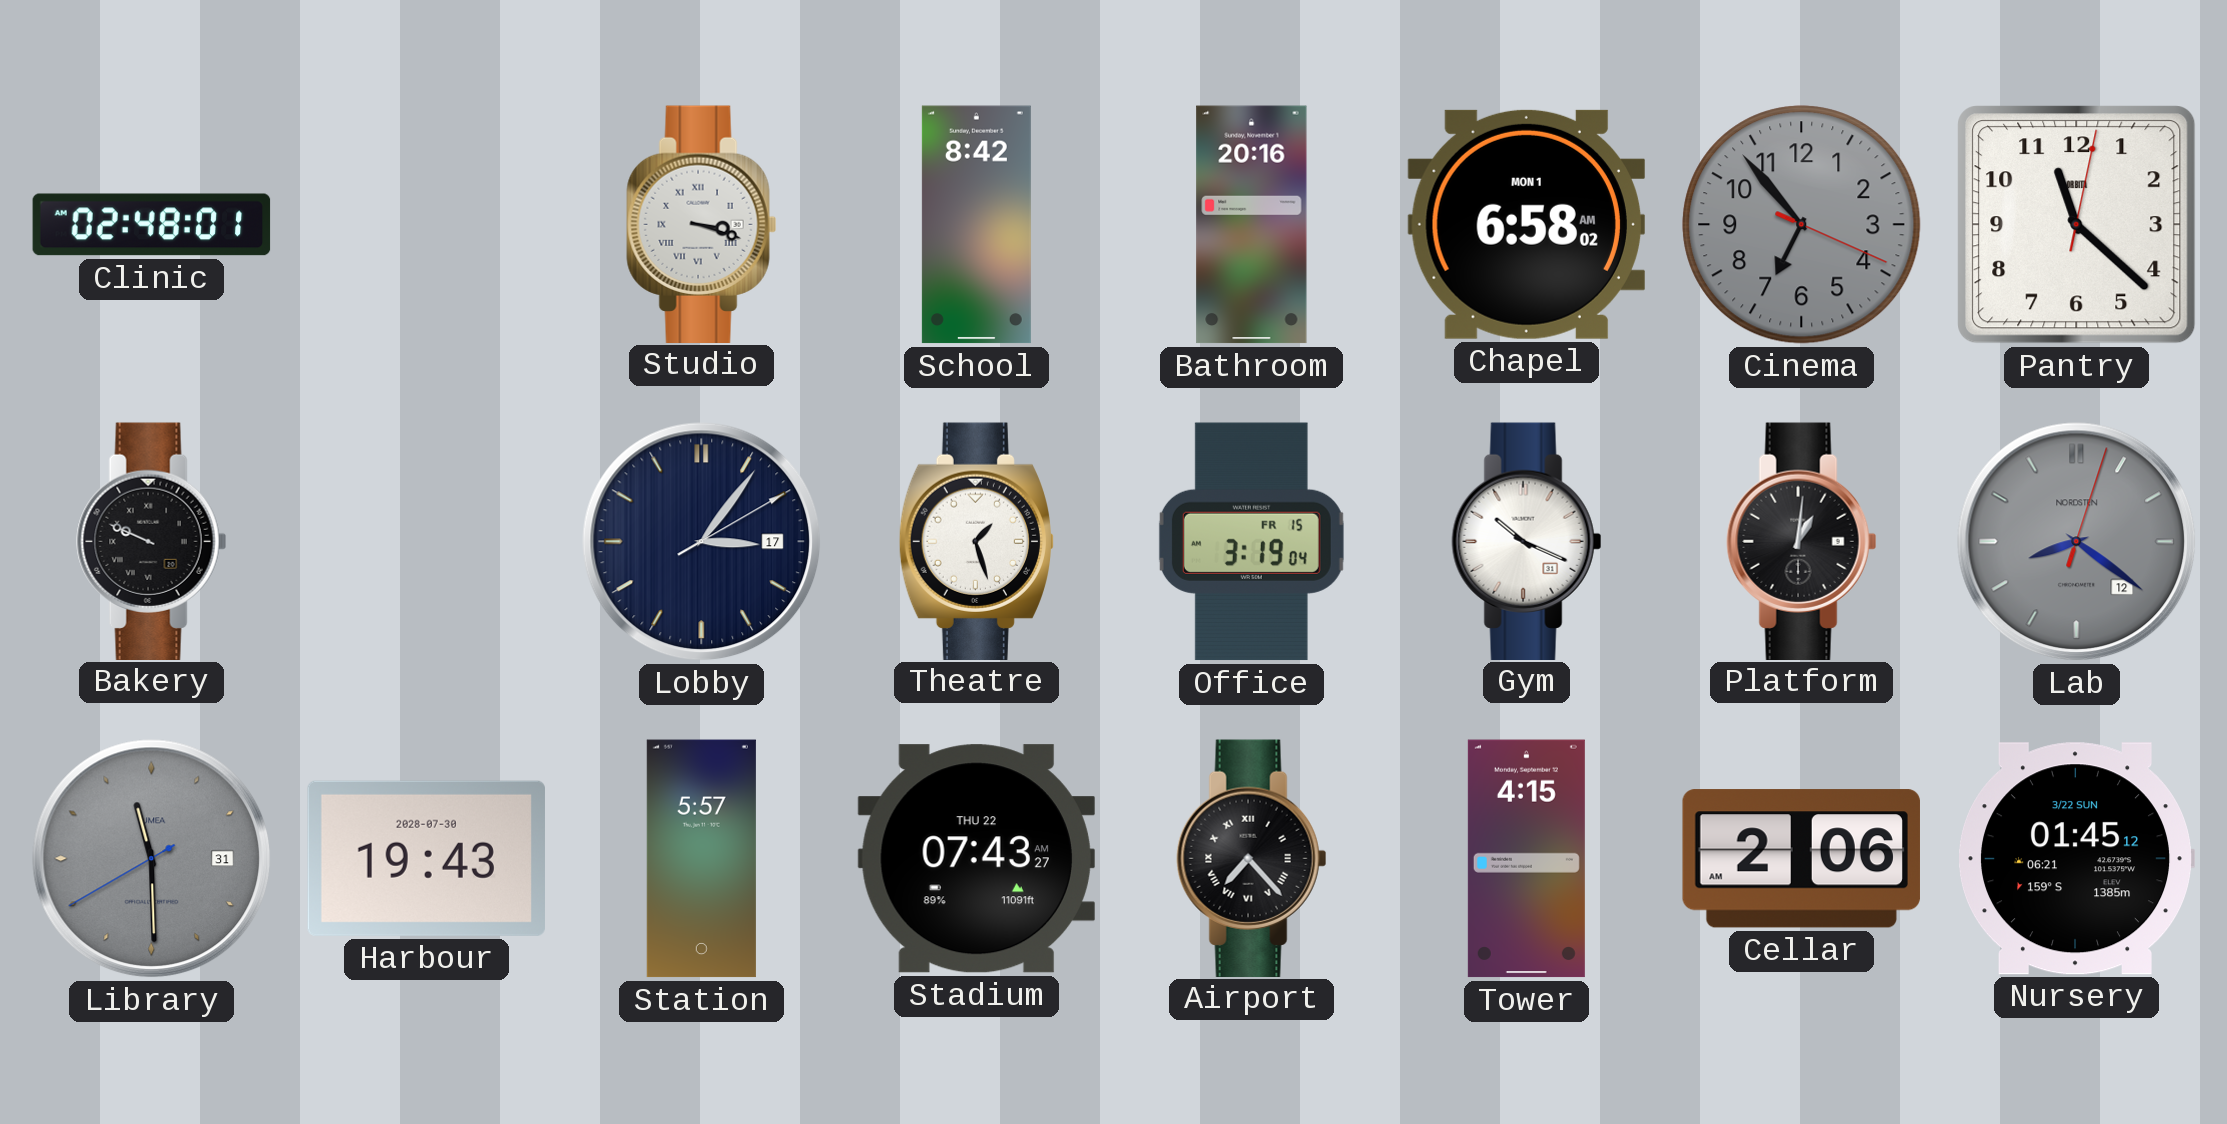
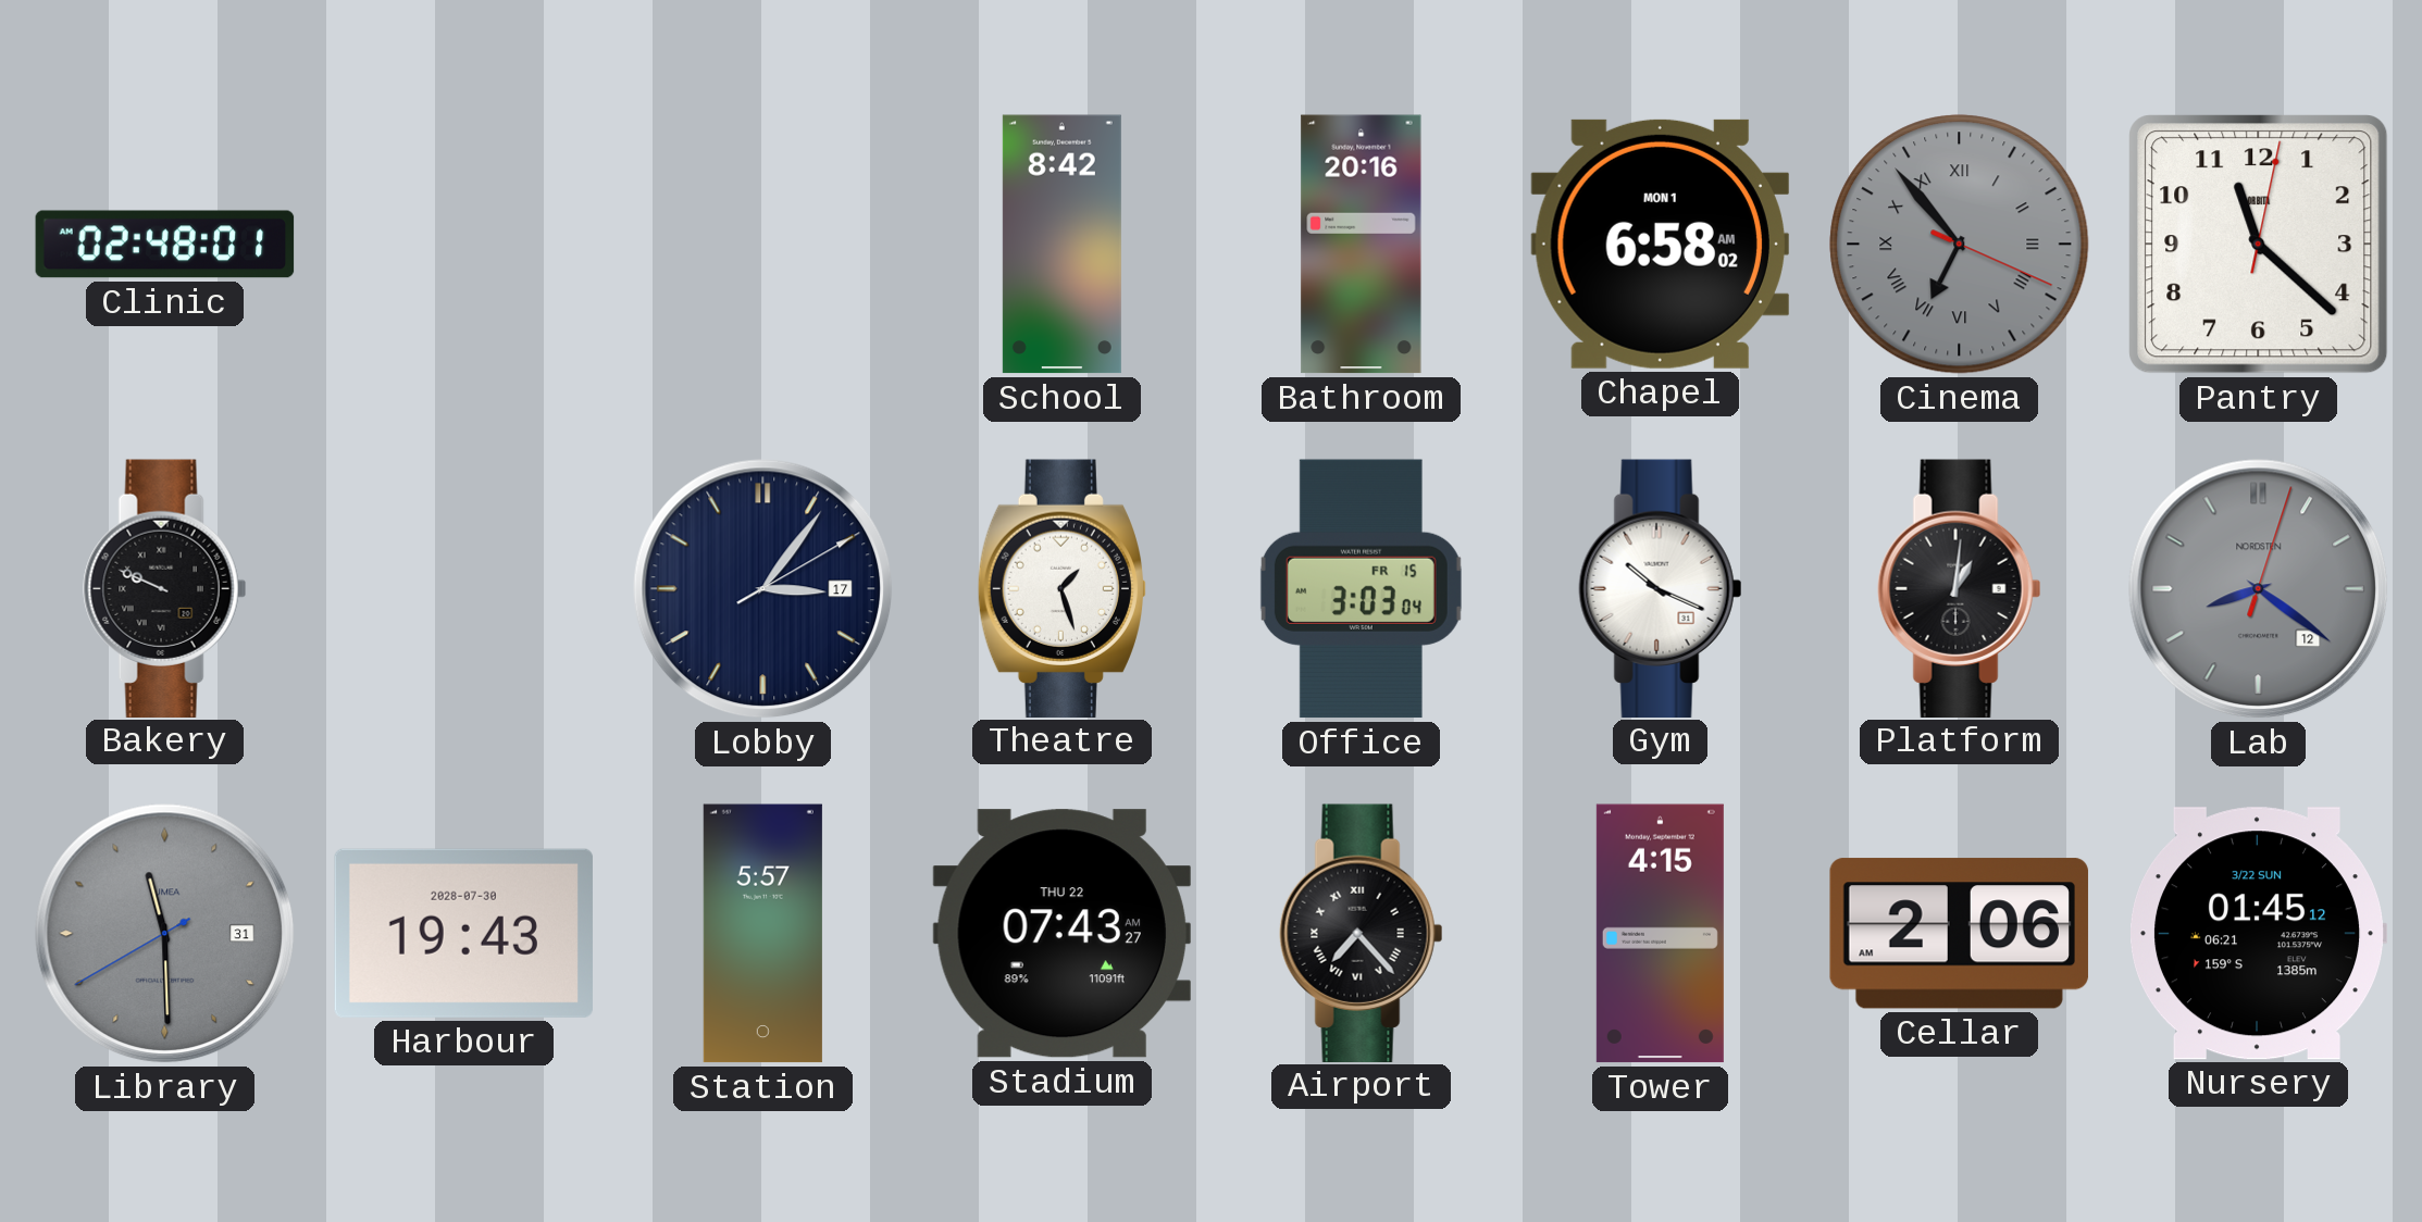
Studio: 3:18 -> none
Cinema numerals: Arabic -> Roman
Office: 3:19 -> 3:03
